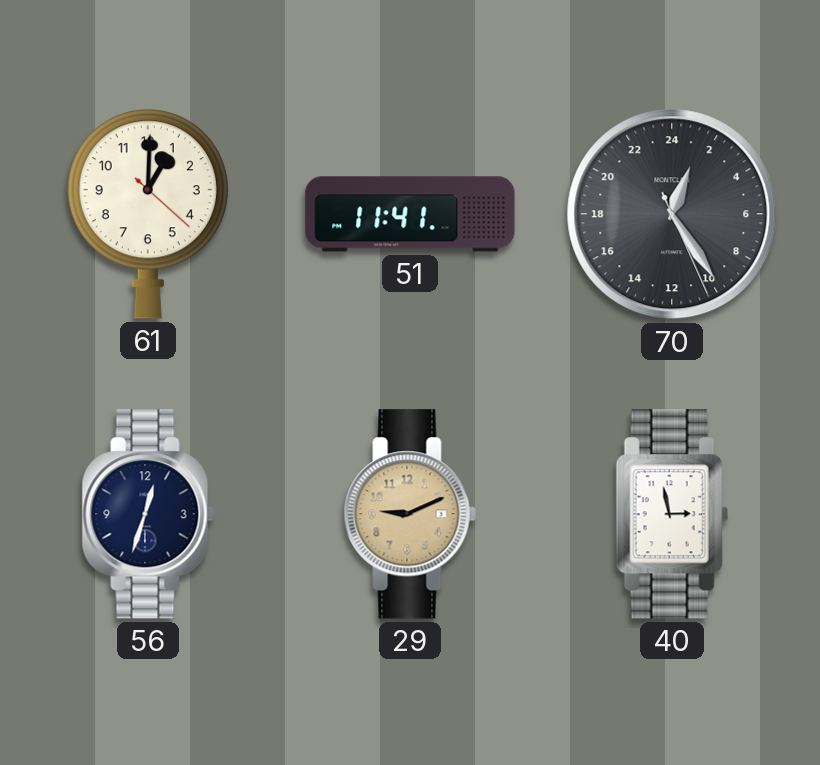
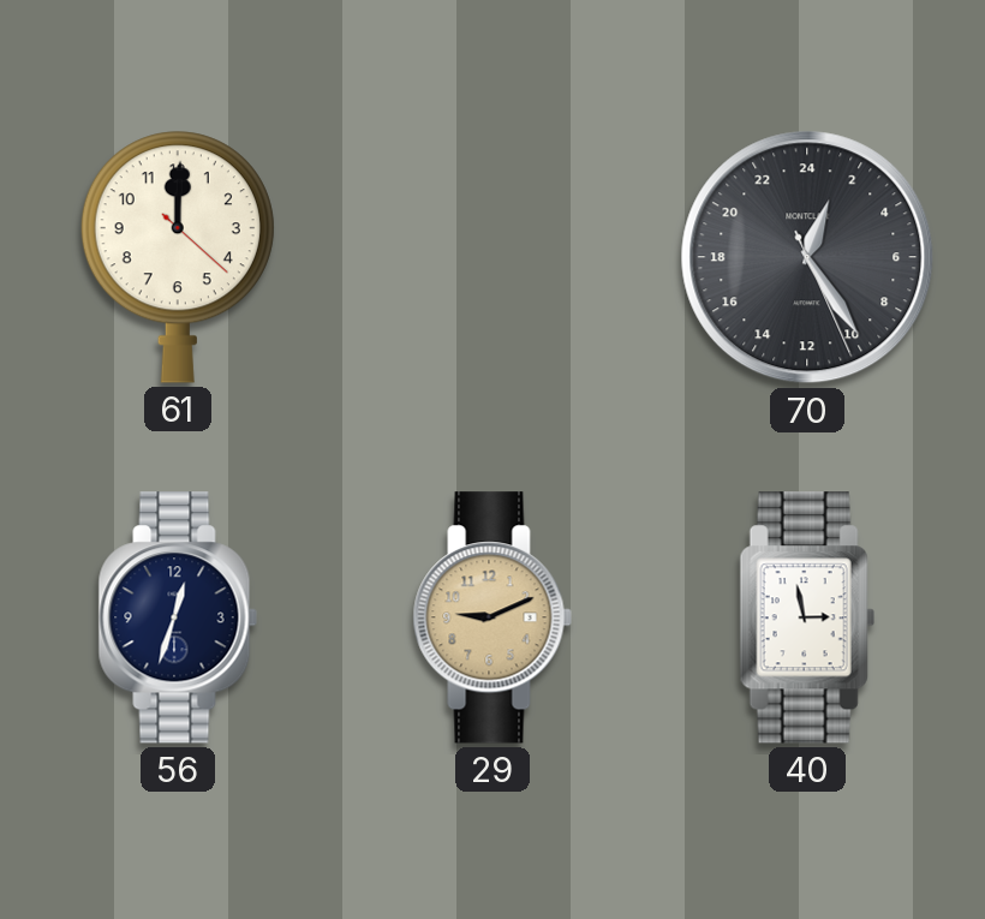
61: 1:00 -> 12:00
51: 11:41 -> none
